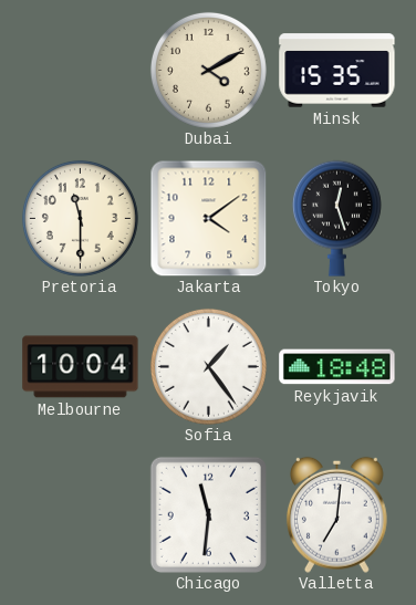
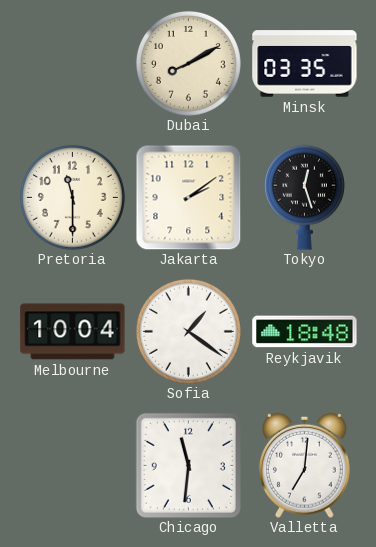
Dubai: 4:10 -> 8:10
Minsk: 15:35 -> 03:35
Jakarta: 4:09 -> 2:09
Sofia: 1:24 -> 1:21
